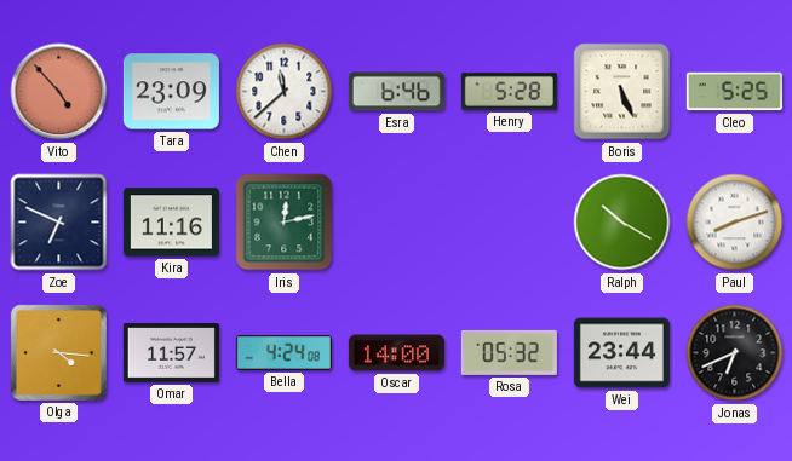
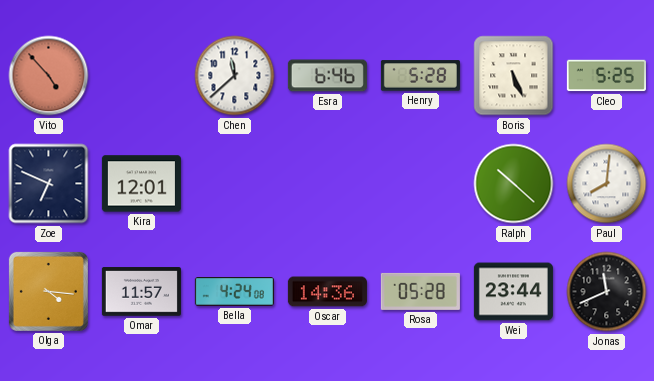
Tara: 23:09 -> none
Kira: 11:16 -> 12:01
Iris: 12:13 -> none
Ralph: 10:20 -> 10:22
Paul: 8:12 -> 8:01
Oscar: 14:00 -> 14:36
Rosa: 05:32 -> 05:28
Jonas: 6:41 -> 11:41
